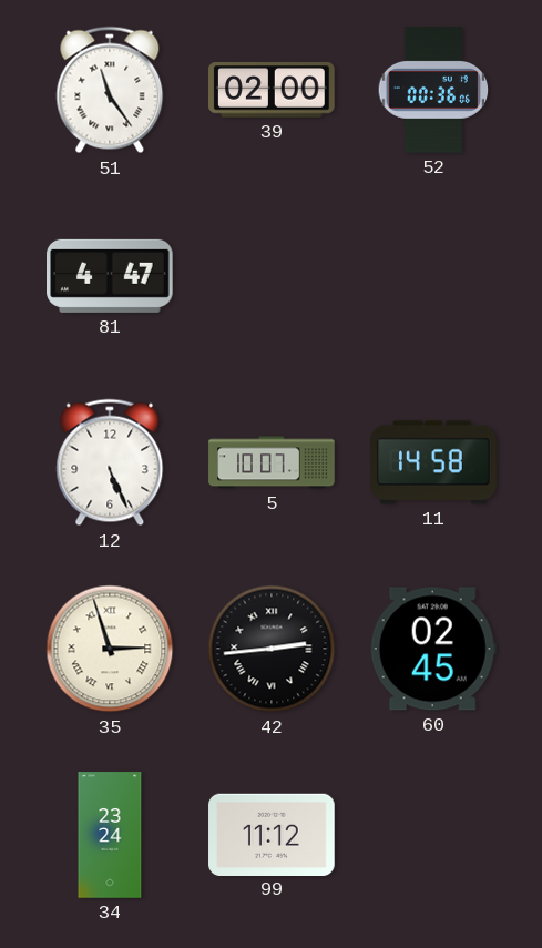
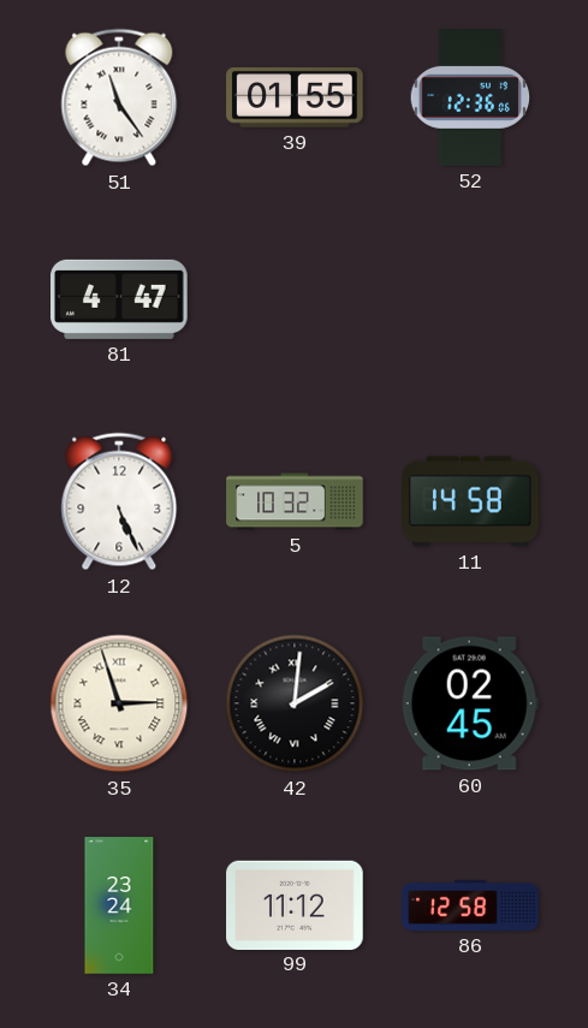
39: 02:00 -> 01:55
52: 00:36 -> 12:36
5: 10:07 -> 10:32
42: 2:44 -> 2:01
86: none -> 12:58
